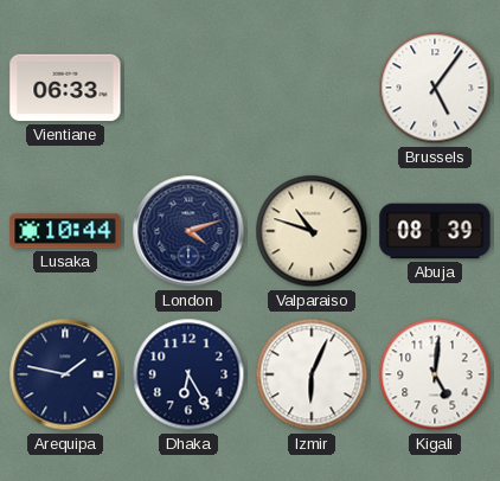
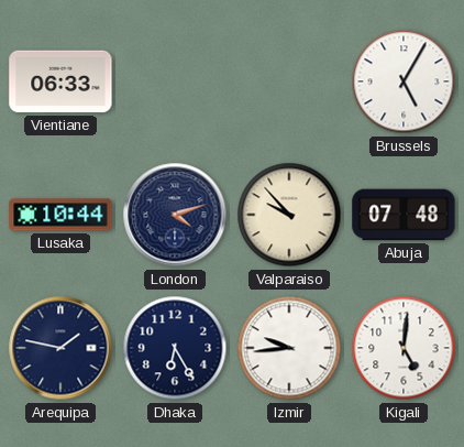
Brussels: 5:06 -> 5:05
Valparaiso: 10:48 -> 9:53
Abuja: 08:39 -> 07:48
Izmir: 6:04 -> 9:44
